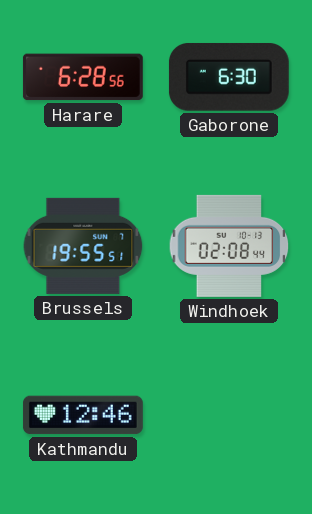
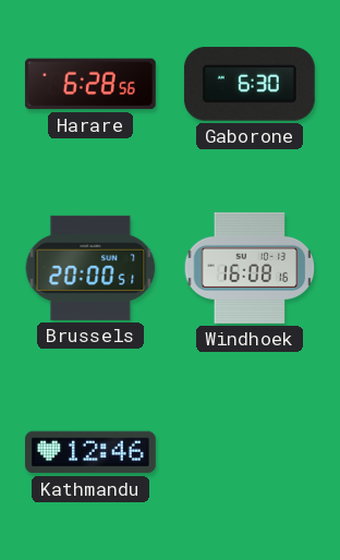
Brussels: 19:55 -> 20:00
Windhoek: 02:08 -> 16:08
